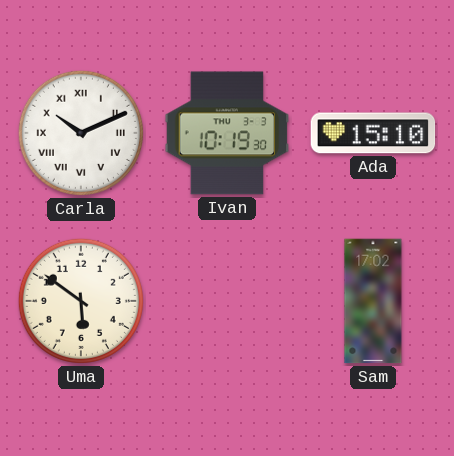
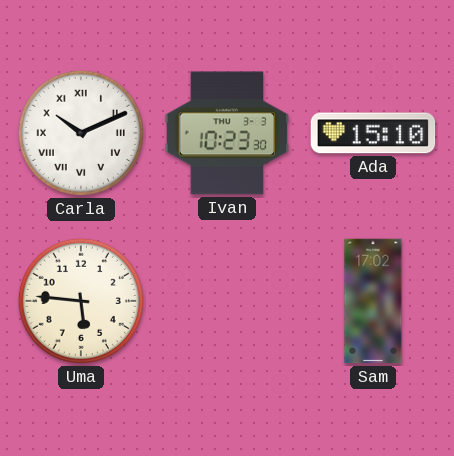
Ivan: 10:19 -> 10:23
Uma: 5:51 -> 5:46
